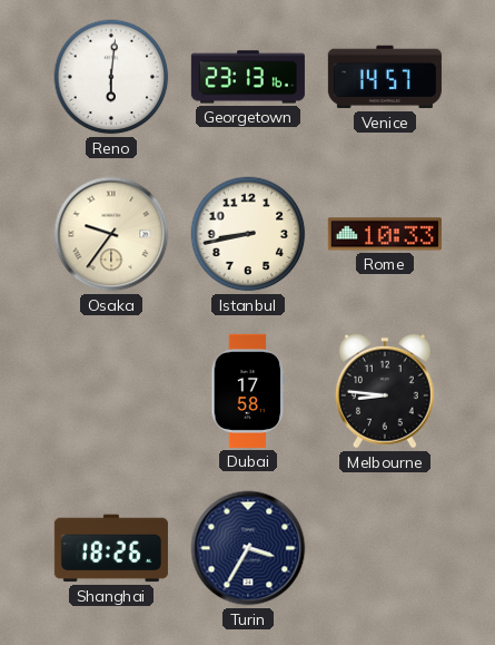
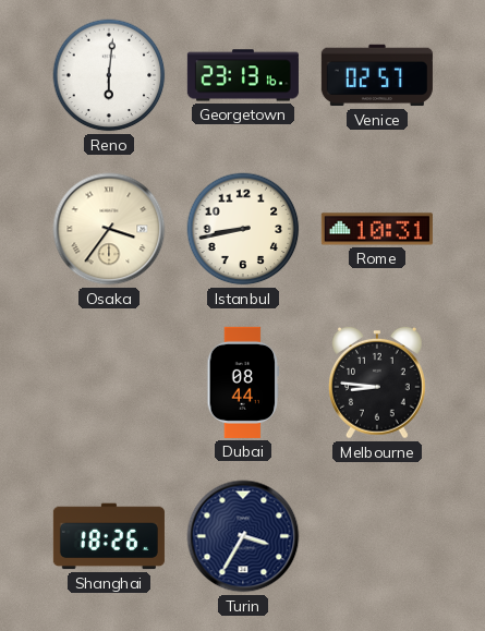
Venice: 14:57 -> 02:57
Osaka: 9:36 -> 3:36
Rome: 10:33 -> 10:31
Dubai: 17:58 -> 08:44
